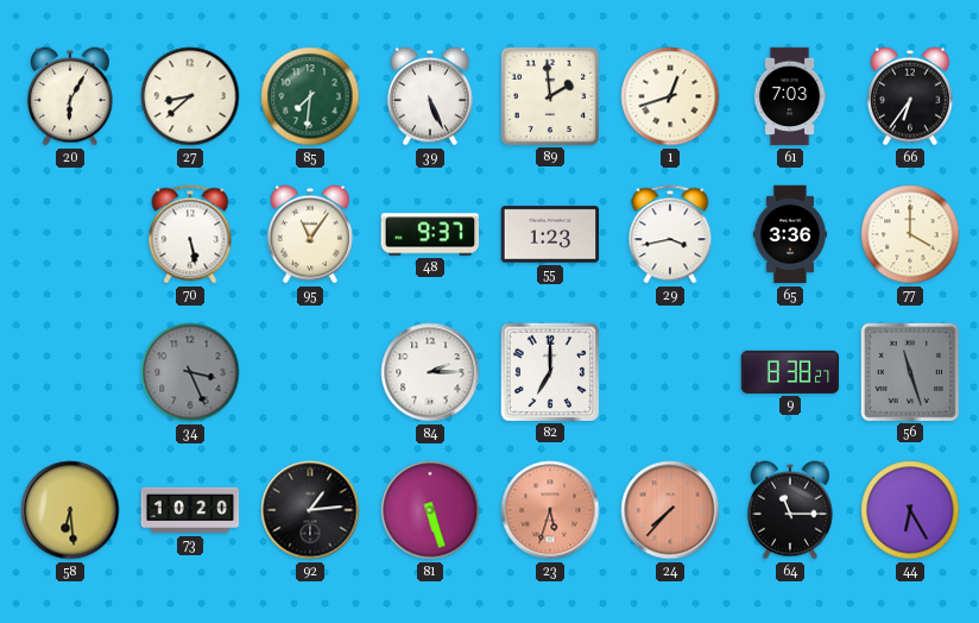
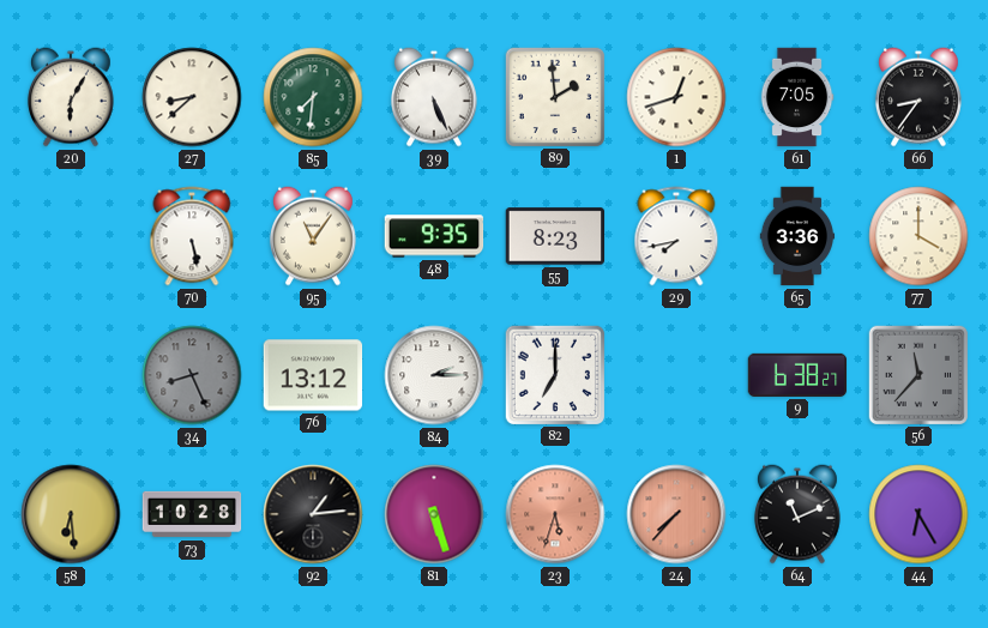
61: 7:03 -> 7:05
66: 6:36 -> 8:36
48: 9:37 -> 9:35
55: 1:23 -> 8:23
29: 3:43 -> 7:43
34: 3:26 -> 8:26
76: none -> 13:12
9: 8:38 -> 6:38
56: 11:27 -> 11:37
73: 10:20 -> 10:28
64: 11:15 -> 11:11
